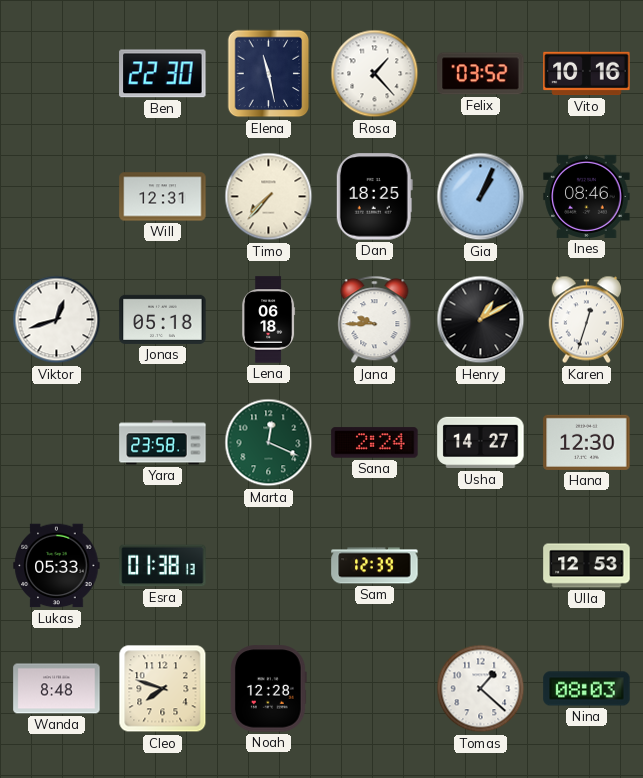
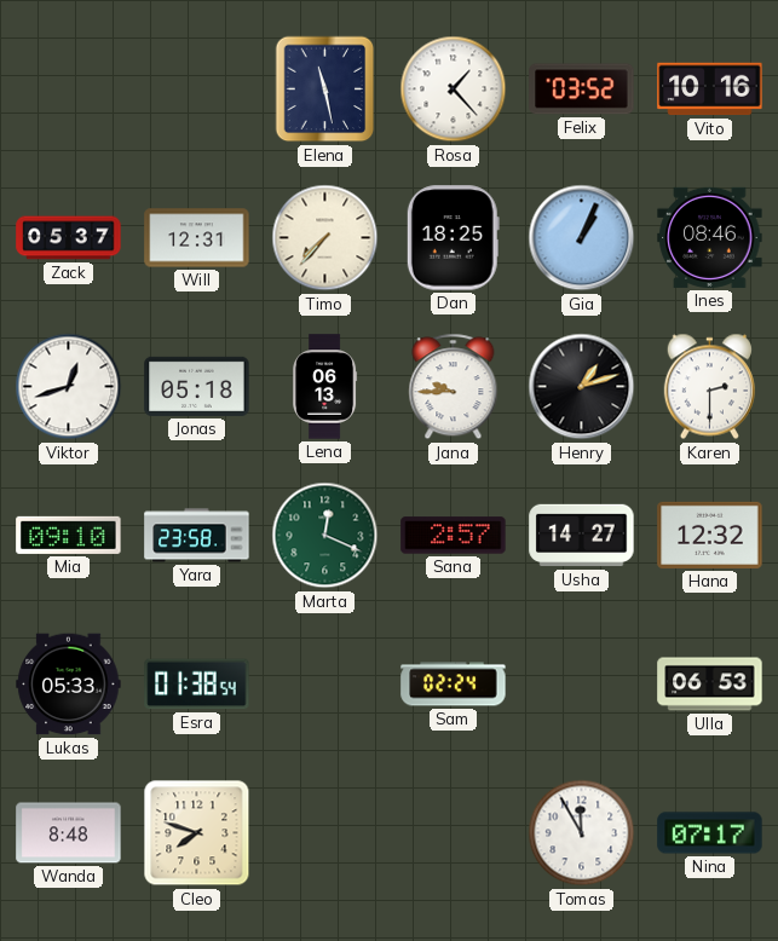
Ben: 22:30 -> none
Zack: none -> 05:37
Lena: 06:18 -> 06:13
Henry: 1:10 -> 1:12
Karen: 12:33 -> 2:30
Mia: none -> 09:10
Sana: 2:24 -> 2:57
Hana: 12:30 -> 12:32
Esra: 01:38:13 -> 01:38:54
Sam: 12:39 -> 02:24
Ulla: 12:53 -> 06:53
Noah: 12:28 -> none
Tomas: 1:22 -> 11:55
Nina: 08:03 -> 07:17
